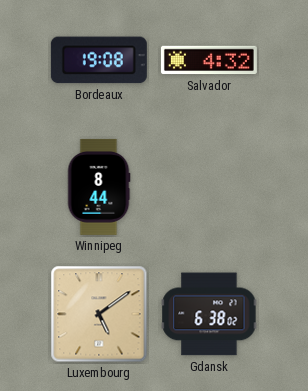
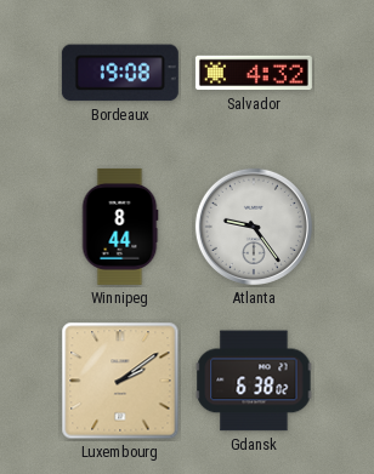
Atlanta: none -> 9:24
Luxembourg: 5:09 -> 2:09
